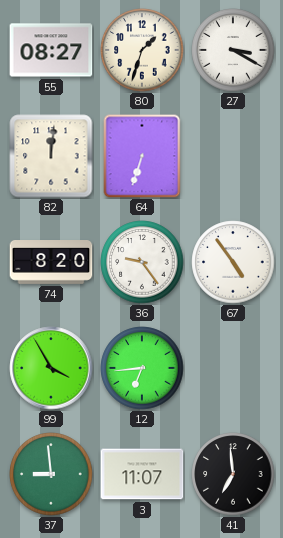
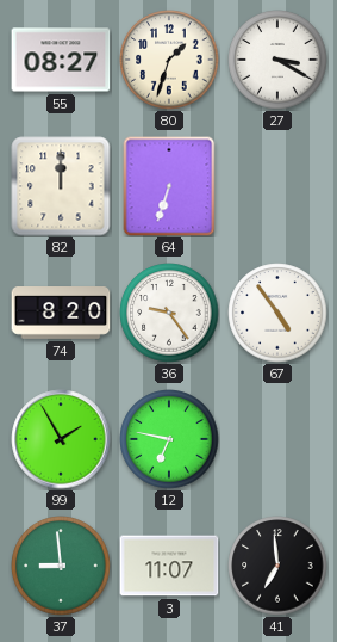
82: 12:01 -> 12:00
99: 3:55 -> 1:55
12: 6:44 -> 6:47
